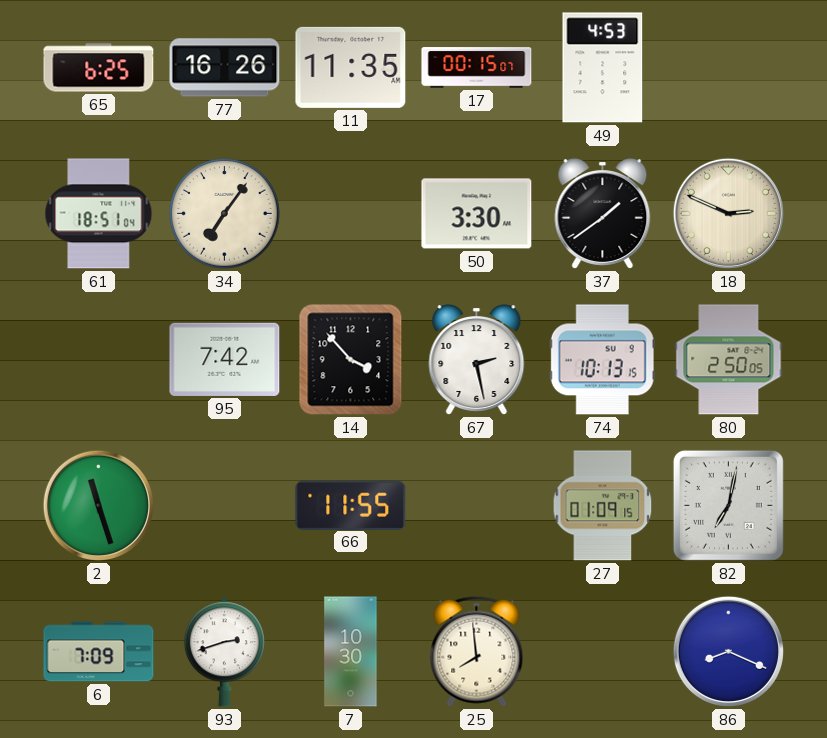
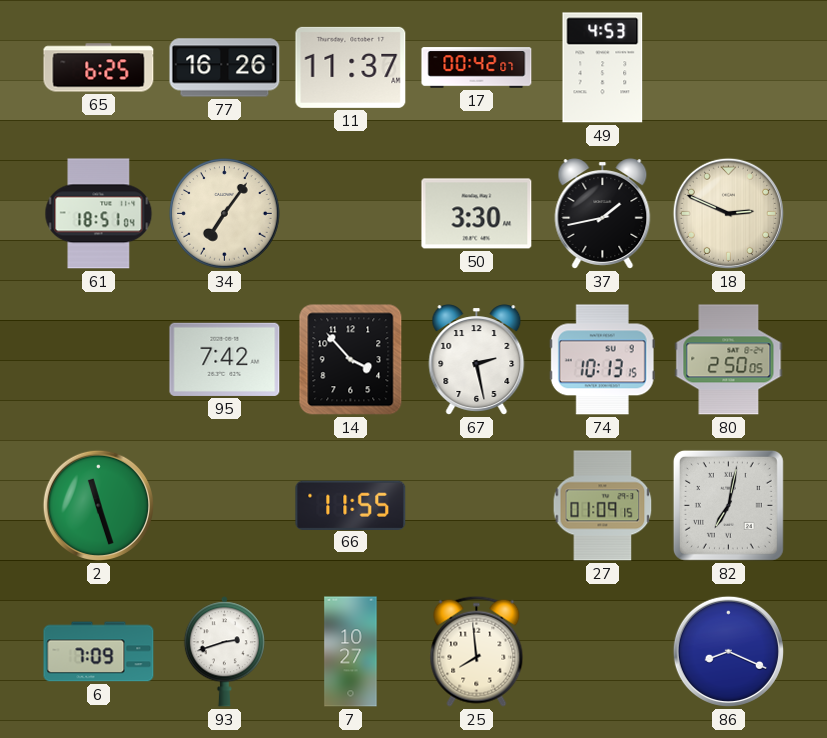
11: 11:35 -> 11:37
17: 00:15 -> 00:42
37: 1:39 -> 1:43
7: 10:30 -> 10:27
